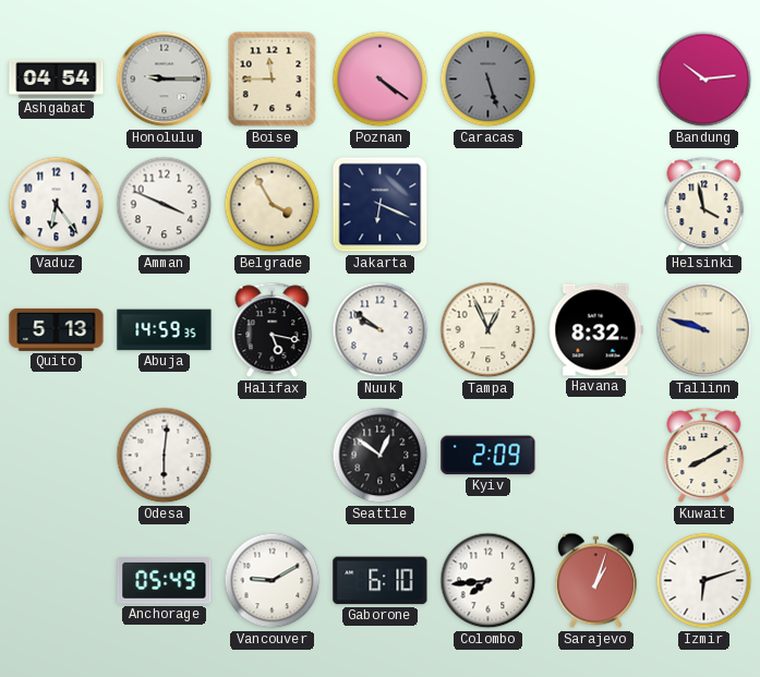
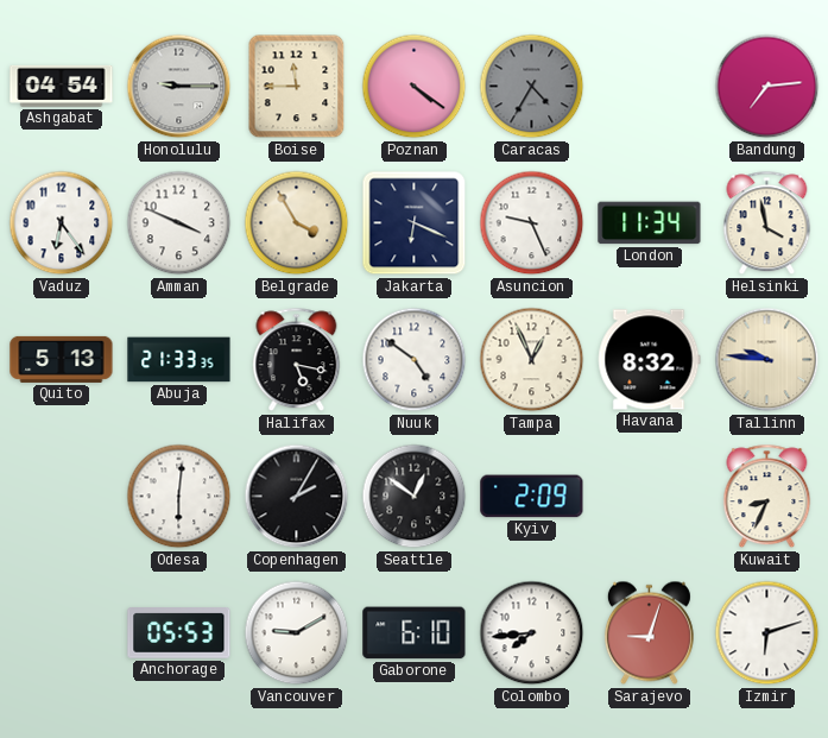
Caracas: 5:27 -> 4:35
Bandung: 10:14 -> 7:14
Asuncion: none -> 9:26
London: none -> 11:34
Abuja: 14:59 -> 21:33
Nuuk: 9:51 -> 4:51
Tallinn: 9:48 -> 9:46
Copenhagen: none -> 2:05
Kuwait: 8:10 -> 8:34
Anchorage: 05:49 -> 05:53
Sarajevo: 1:03 -> 9:03
